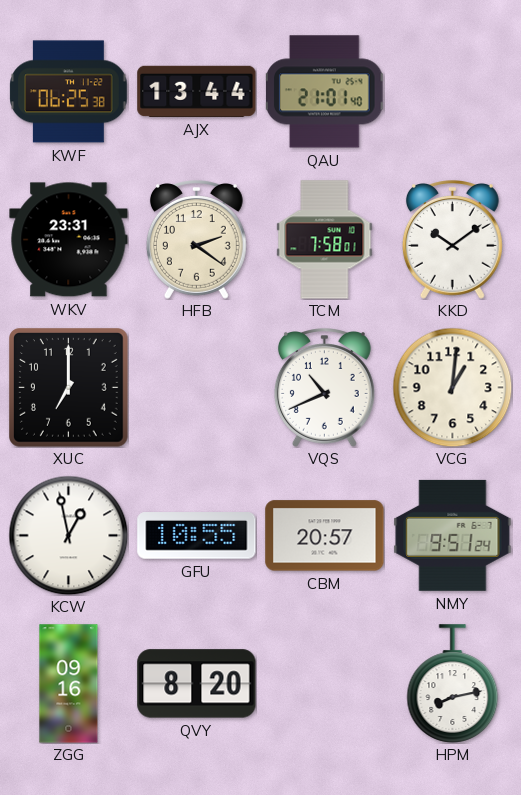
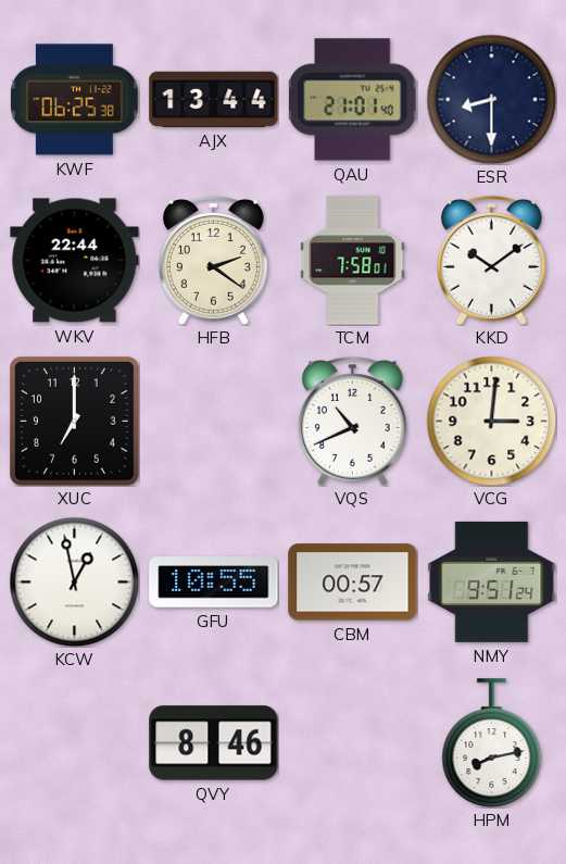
ESR: none -> 8:30
WKV: 23:31 -> 22:44
VCG: 1:01 -> 3:01
CBM: 20:57 -> 00:57
ZGG: 09:16 -> none
QVY: 8:20 -> 8:46
